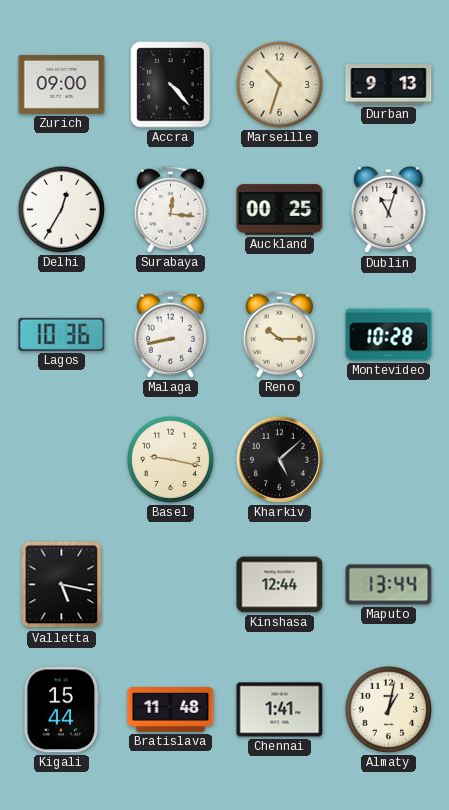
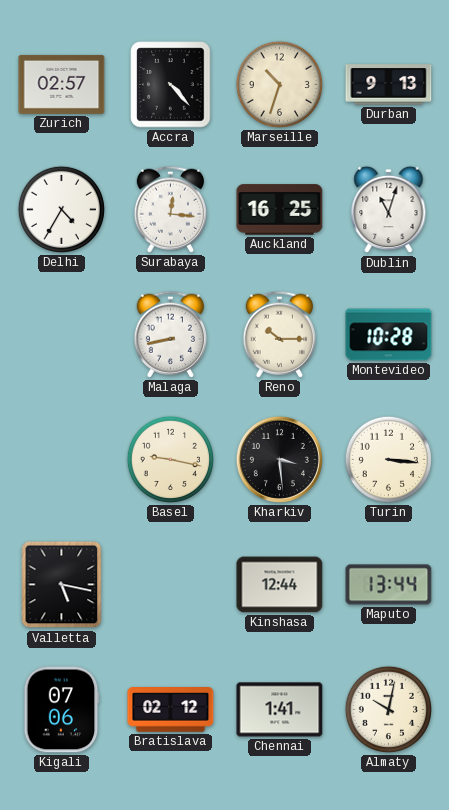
Zurich: 09:00 -> 02:57
Delhi: 12:35 -> 4:35
Auckland: 00:25 -> 16:25
Lagos: 10:36 -> none
Kharkiv: 5:08 -> 3:29
Turin: none -> 3:16
Kigali: 15:44 -> 07:06
Bratislava: 11:48 -> 02:12
Almaty: 1:02 -> 10:02
